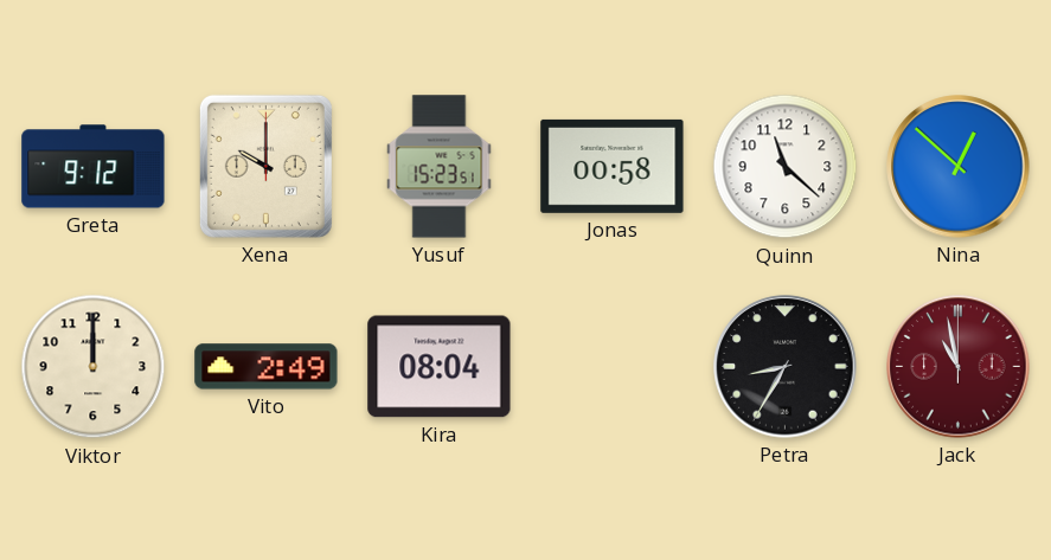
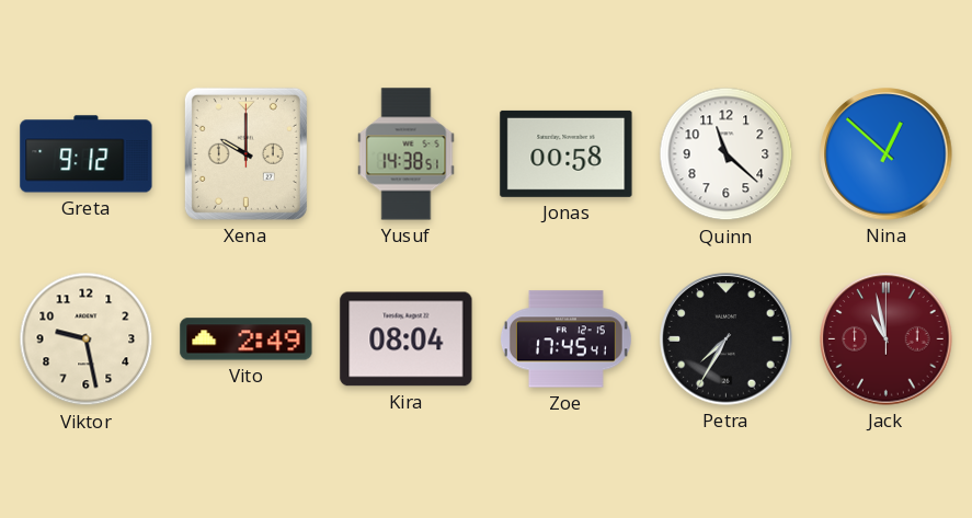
Yusuf: 15:23 -> 14:38
Viktor: 12:00 -> 9:28
Zoe: none -> 17:45
Petra: 8:35 -> 7:35
